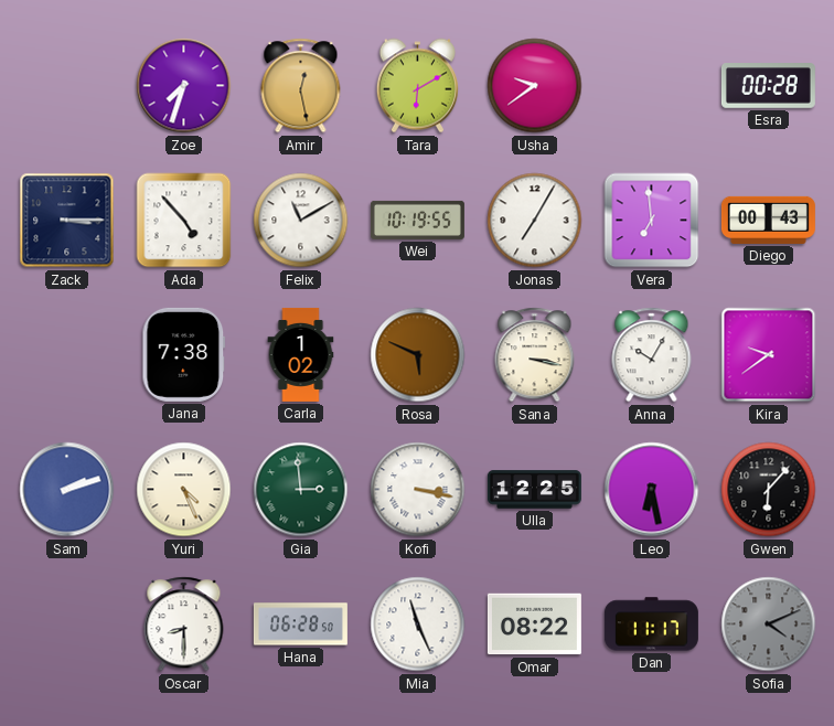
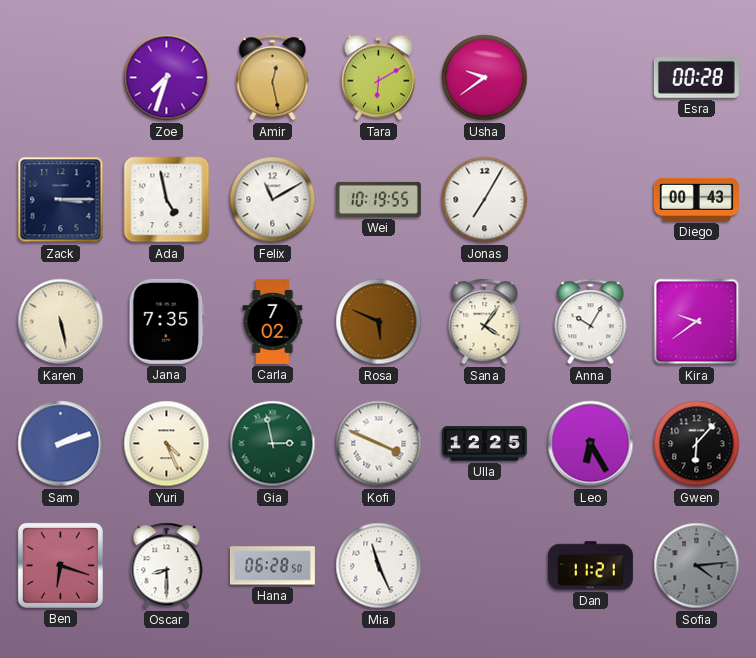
Ada: 4:53 -> 4:58
Vera: 6:59 -> none
Karen: none -> 5:28
Jana: 7:38 -> 7:35
Carla: 1:02 -> 7:02
Sana: 3:17 -> 4:06
Gia: 2:59 -> 2:58
Kofi: 3:17 -> 3:49
Leo: 6:28 -> 6:25
Ben: none -> 6:18
Omar: 08:22 -> none
Dan: 11:17 -> 11:21
Sofia: 4:11 -> 4:14
